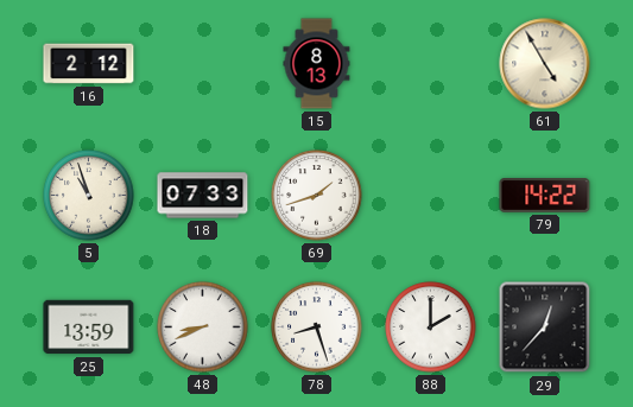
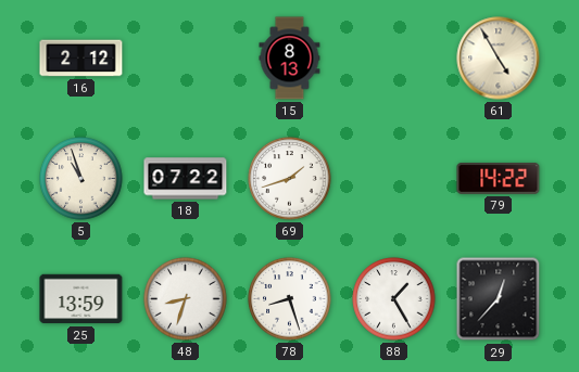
18: 07:33 -> 07:22
48: 8:41 -> 8:33
88: 2:00 -> 1:25
